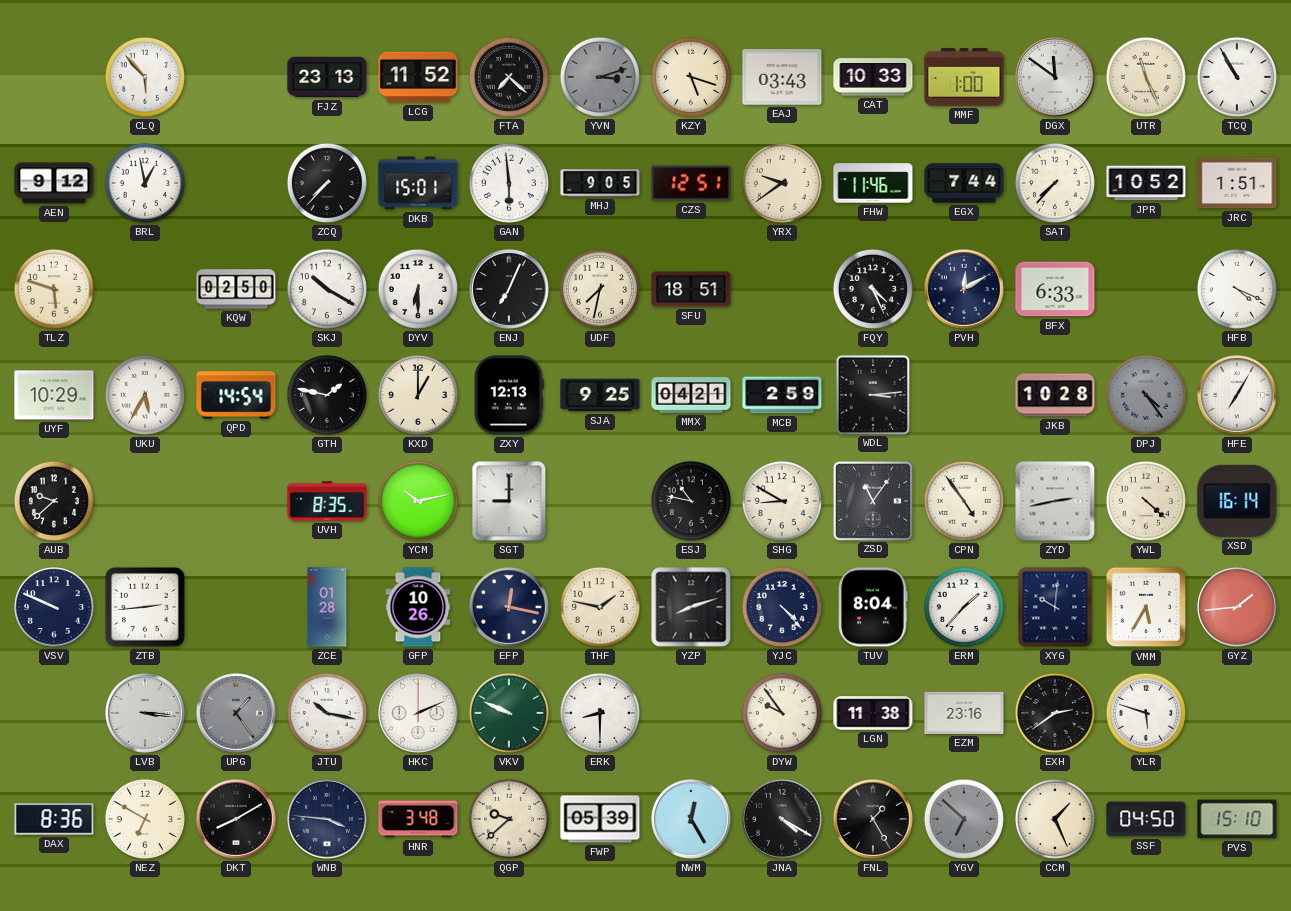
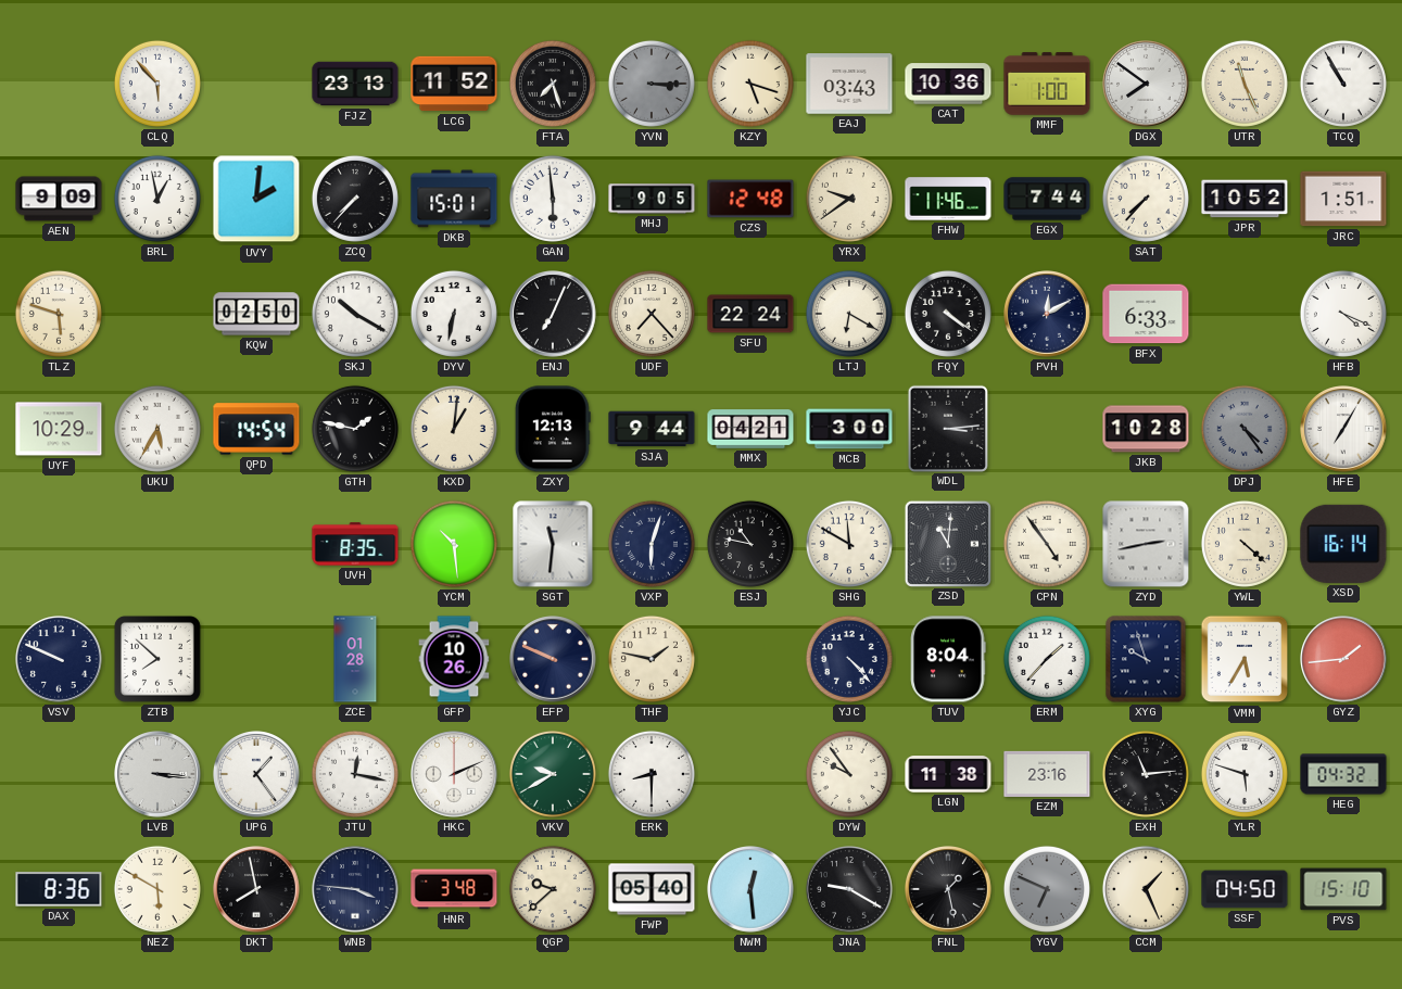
FTA: 7:22 -> 7:27
YVN: 3:12 -> 3:15
CAT: 10:33 -> 10:36
DGX: 11:51 -> 7:51
AEN: 9:12 -> 9:09
UVY: none -> 2:01
CZS: 12:51 -> 12:48
DYV: 6:30 -> 6:32
UDF: 7:32 -> 7:23
SFU: 18:51 -> 22:24
LTJ: none -> 6:20
FQY: 4:26 -> 4:21
KXD: 1:00 -> 1:01
SJA: 9:25 -> 9:44
MCB: 2:59 -> 3:00
AUB: 9:38 -> none
YCM: 10:13 -> 10:29
SGT: 9:00 -> 11:31
VXP: none -> 6:03
SHG: 8:50 -> 11:50
ZSD: 11:06 -> 11:01
ZTB: 2:44 -> 7:52
EFP: 12:17 -> 9:49
YZP: 8:12 -> none
XYG: 10:01 -> 9:57
UPG dial: grey -> white
JTU: 10:17 -> 12:17
VKV: 9:49 -> 9:40
EXH: 2:39 -> 11:14
HEG: none -> 04:32
NEZ: 6:50 -> 5:50
DKT: 8:10 -> 7:58
FWP: 05:39 -> 05:40
NWM: 12:25 -> 12:29
JNA: 4:20 -> 9:20
FNL: 1:25 -> 1:28
YGV: 6:52 -> 6:49
